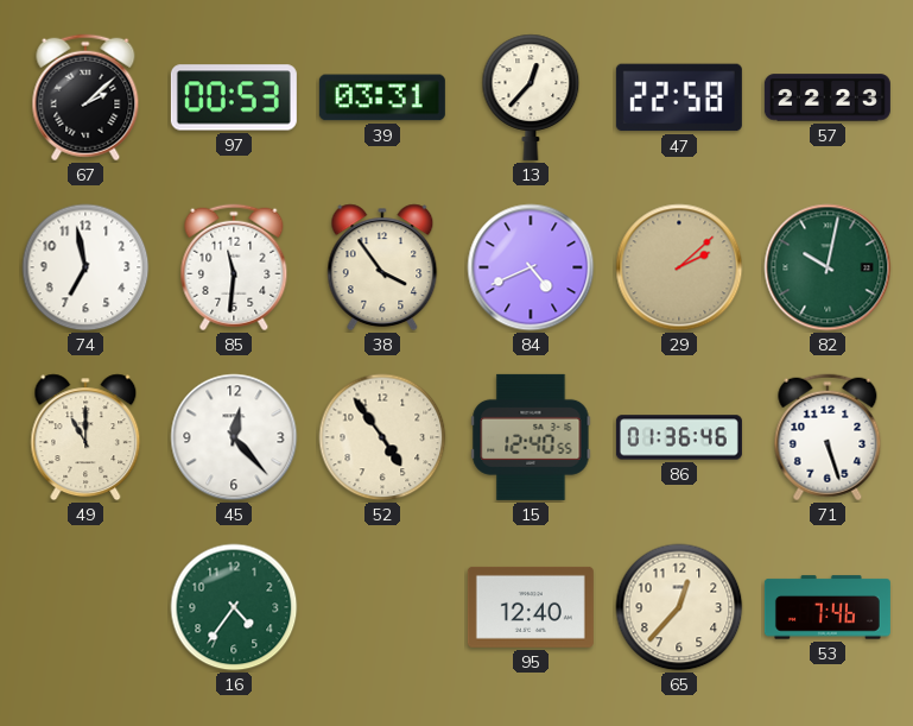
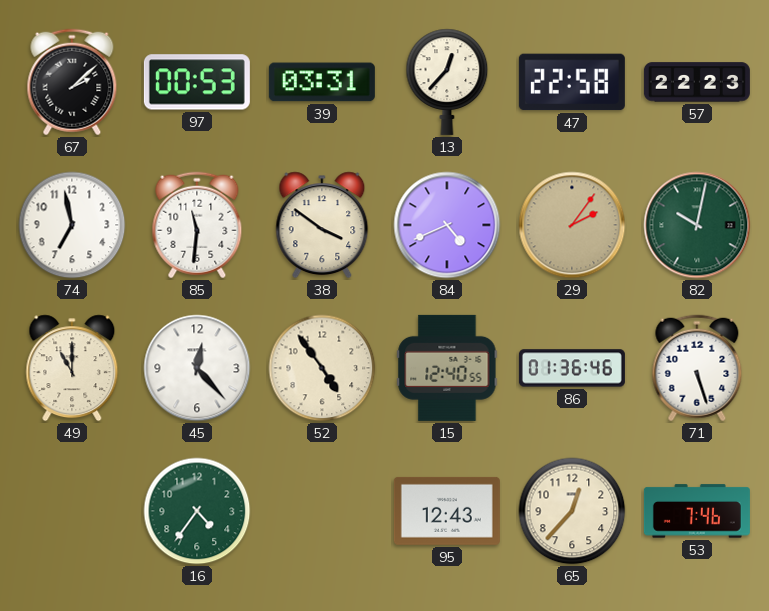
38: 3:54 -> 3:51
29: 2:08 -> 2:06
95: 12:40 -> 12:43
